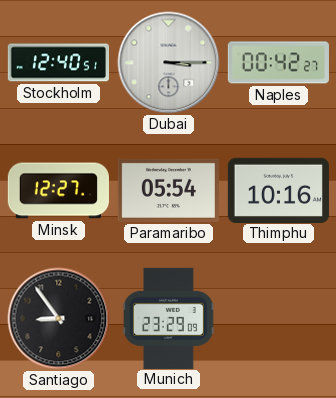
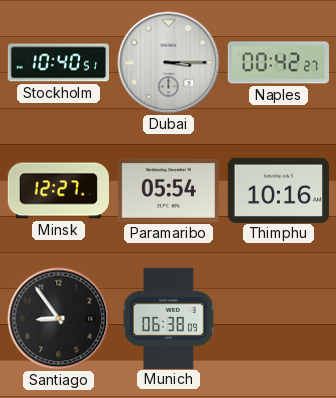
Stockholm: 12:40 -> 10:40
Munich: 23:29 -> 06:38
